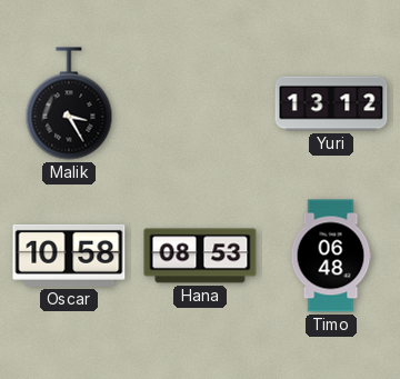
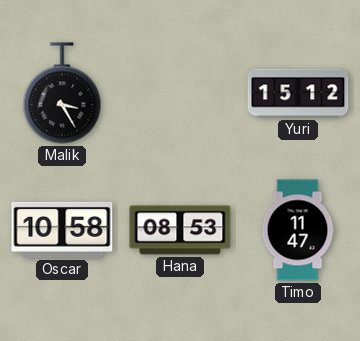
Yuri: 13:12 -> 15:12
Timo: 06:48 -> 11:47
